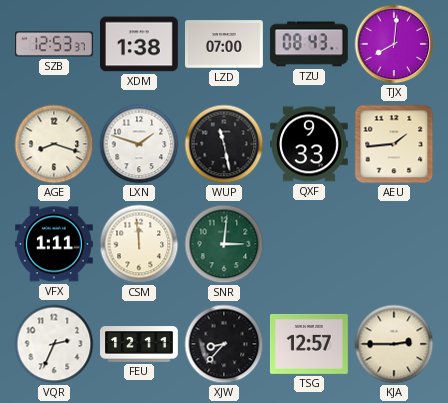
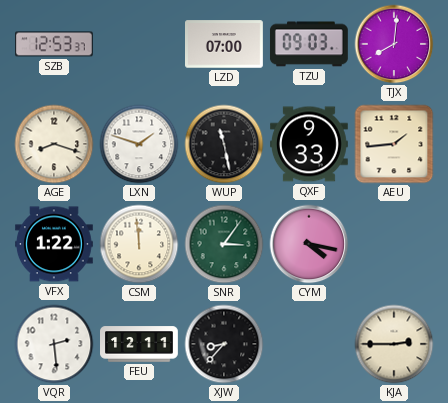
XDM: 1:38 -> none
TZU: 08:43 -> 09:03
VFX: 1:11 -> 1:22
SNR: 3:01 -> 3:06
CYM: none -> 4:17
VQR: 2:34 -> 2:29
TSG: 12:57 -> none
